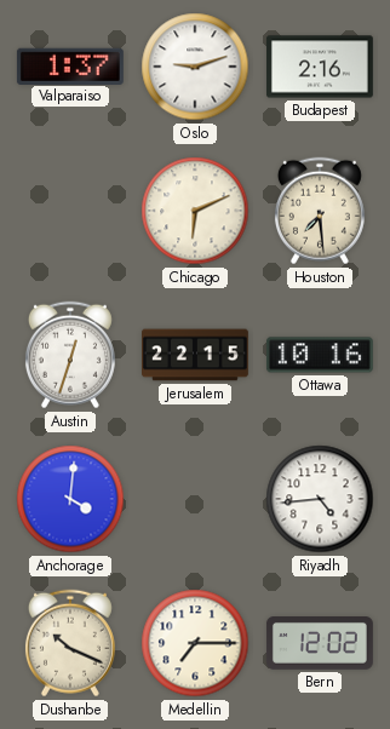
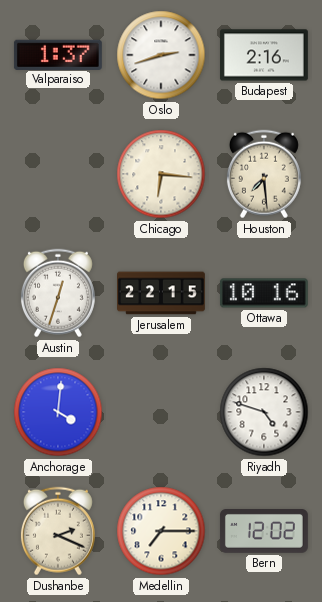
Oslo: 9:12 -> 2:42
Chicago: 6:11 -> 6:16
Riyadh: 4:44 -> 4:48
Dushanbe: 10:19 -> 2:19
